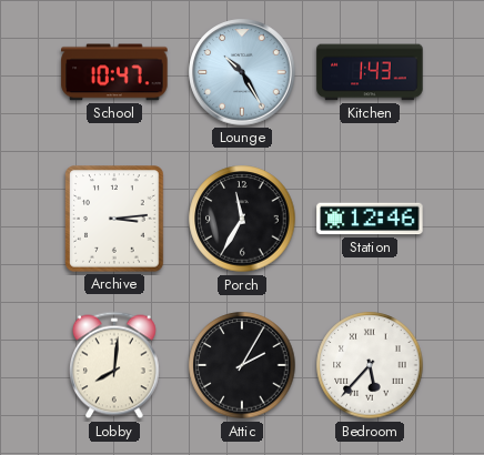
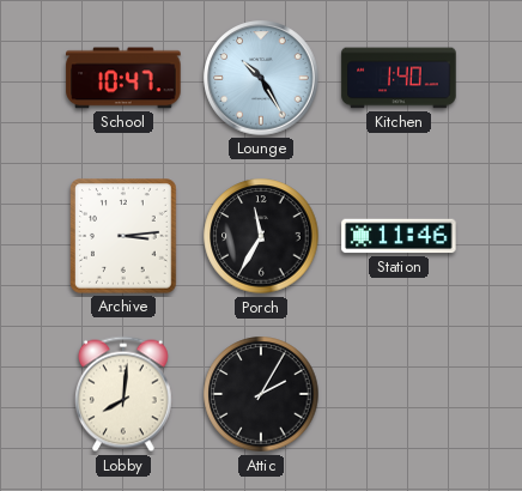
Kitchen: 1:43 -> 1:40
Station: 12:46 -> 11:46
Bedroom: 5:37 -> none
